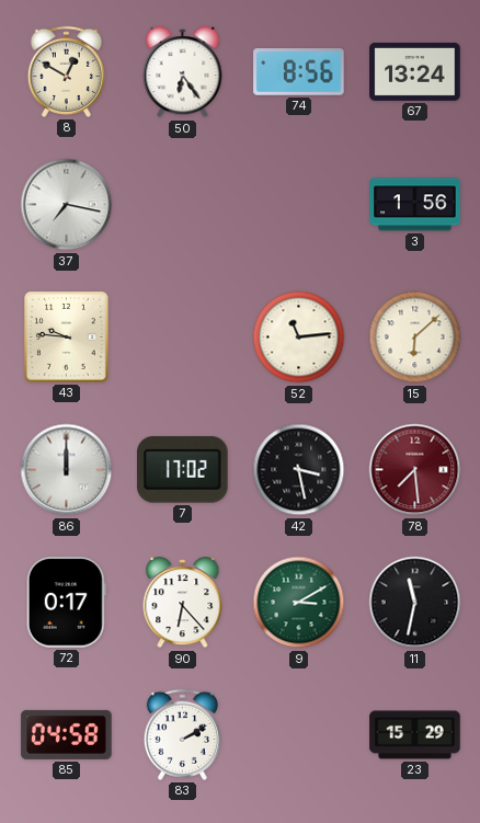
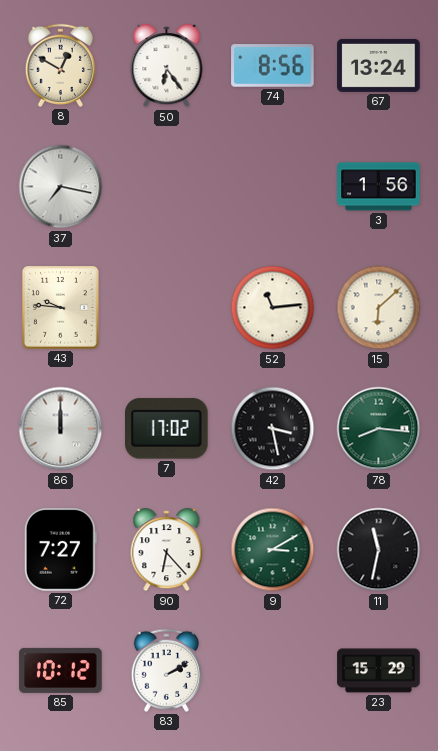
78: 7:29 -> 8:16
78 dial: burgundy -> green
72: 0:17 -> 7:27
85: 04:58 -> 10:12
